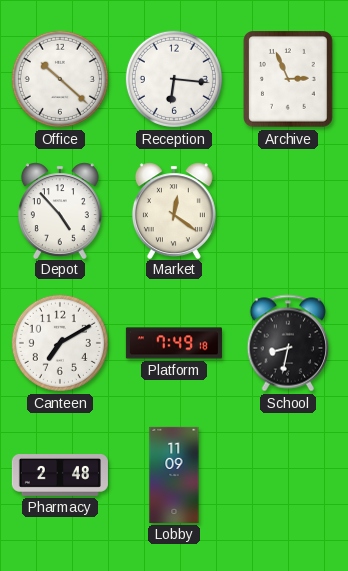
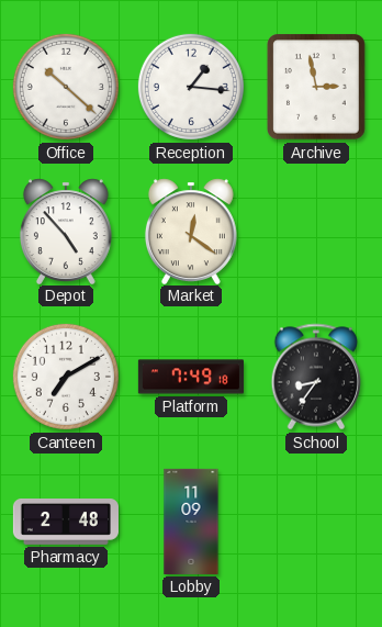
Reception: 6:16 -> 1:16
Archive: 2:56 -> 2:58
School: 8:32 -> 8:36
